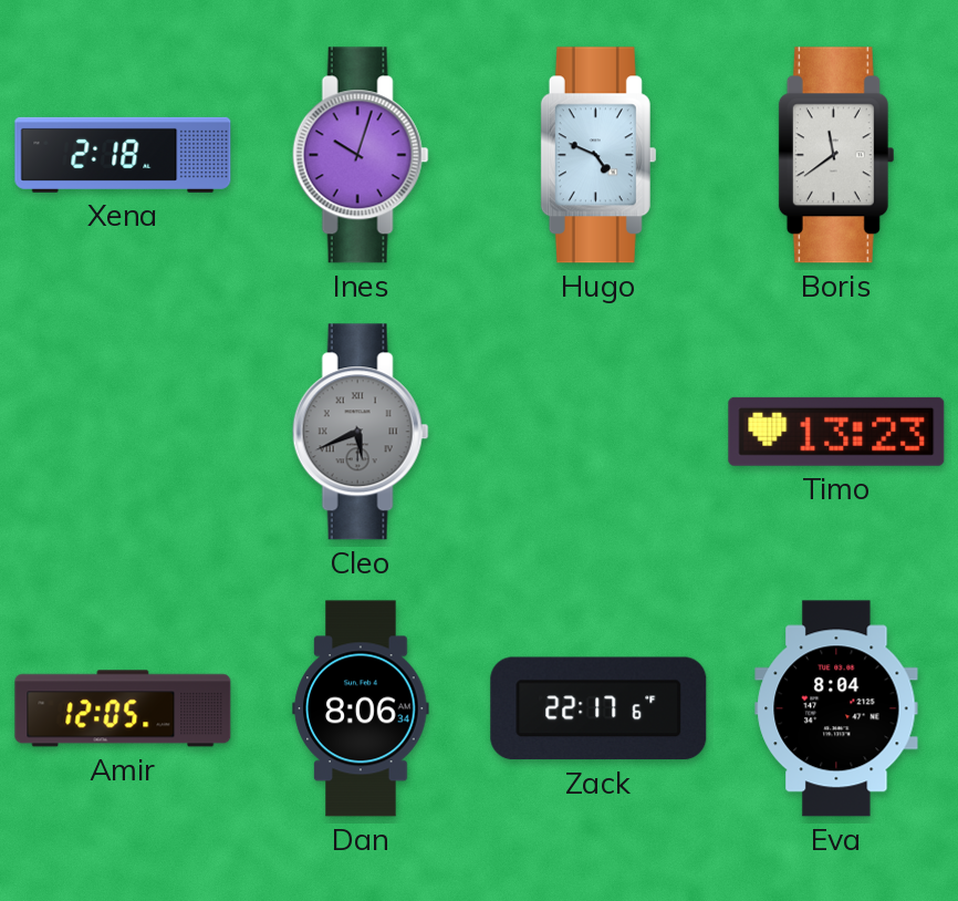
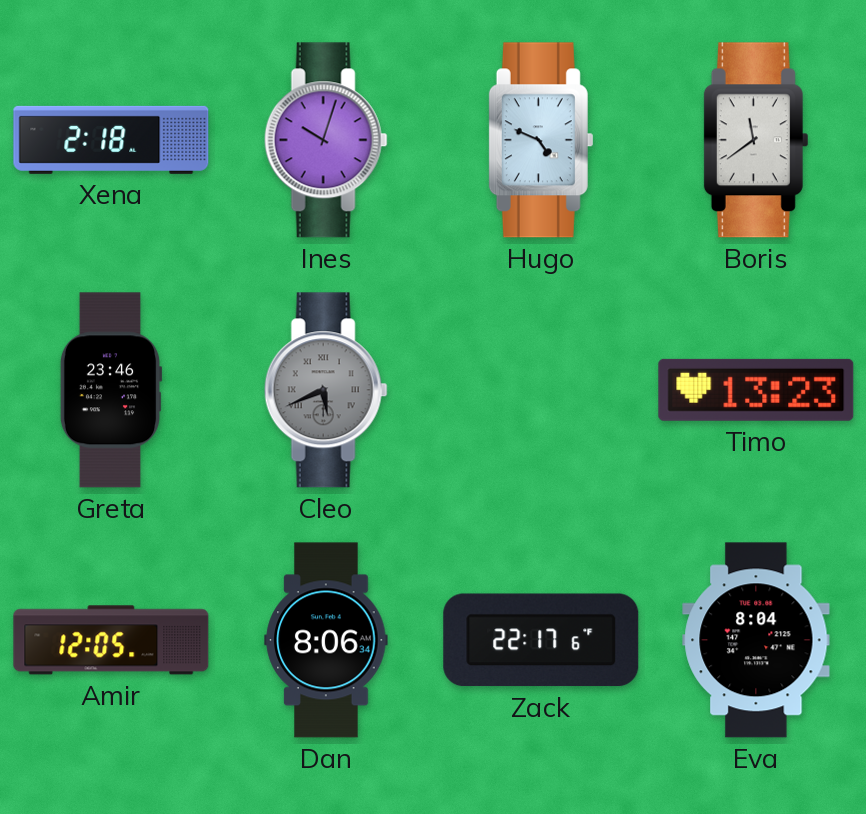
Greta: none -> 23:46
